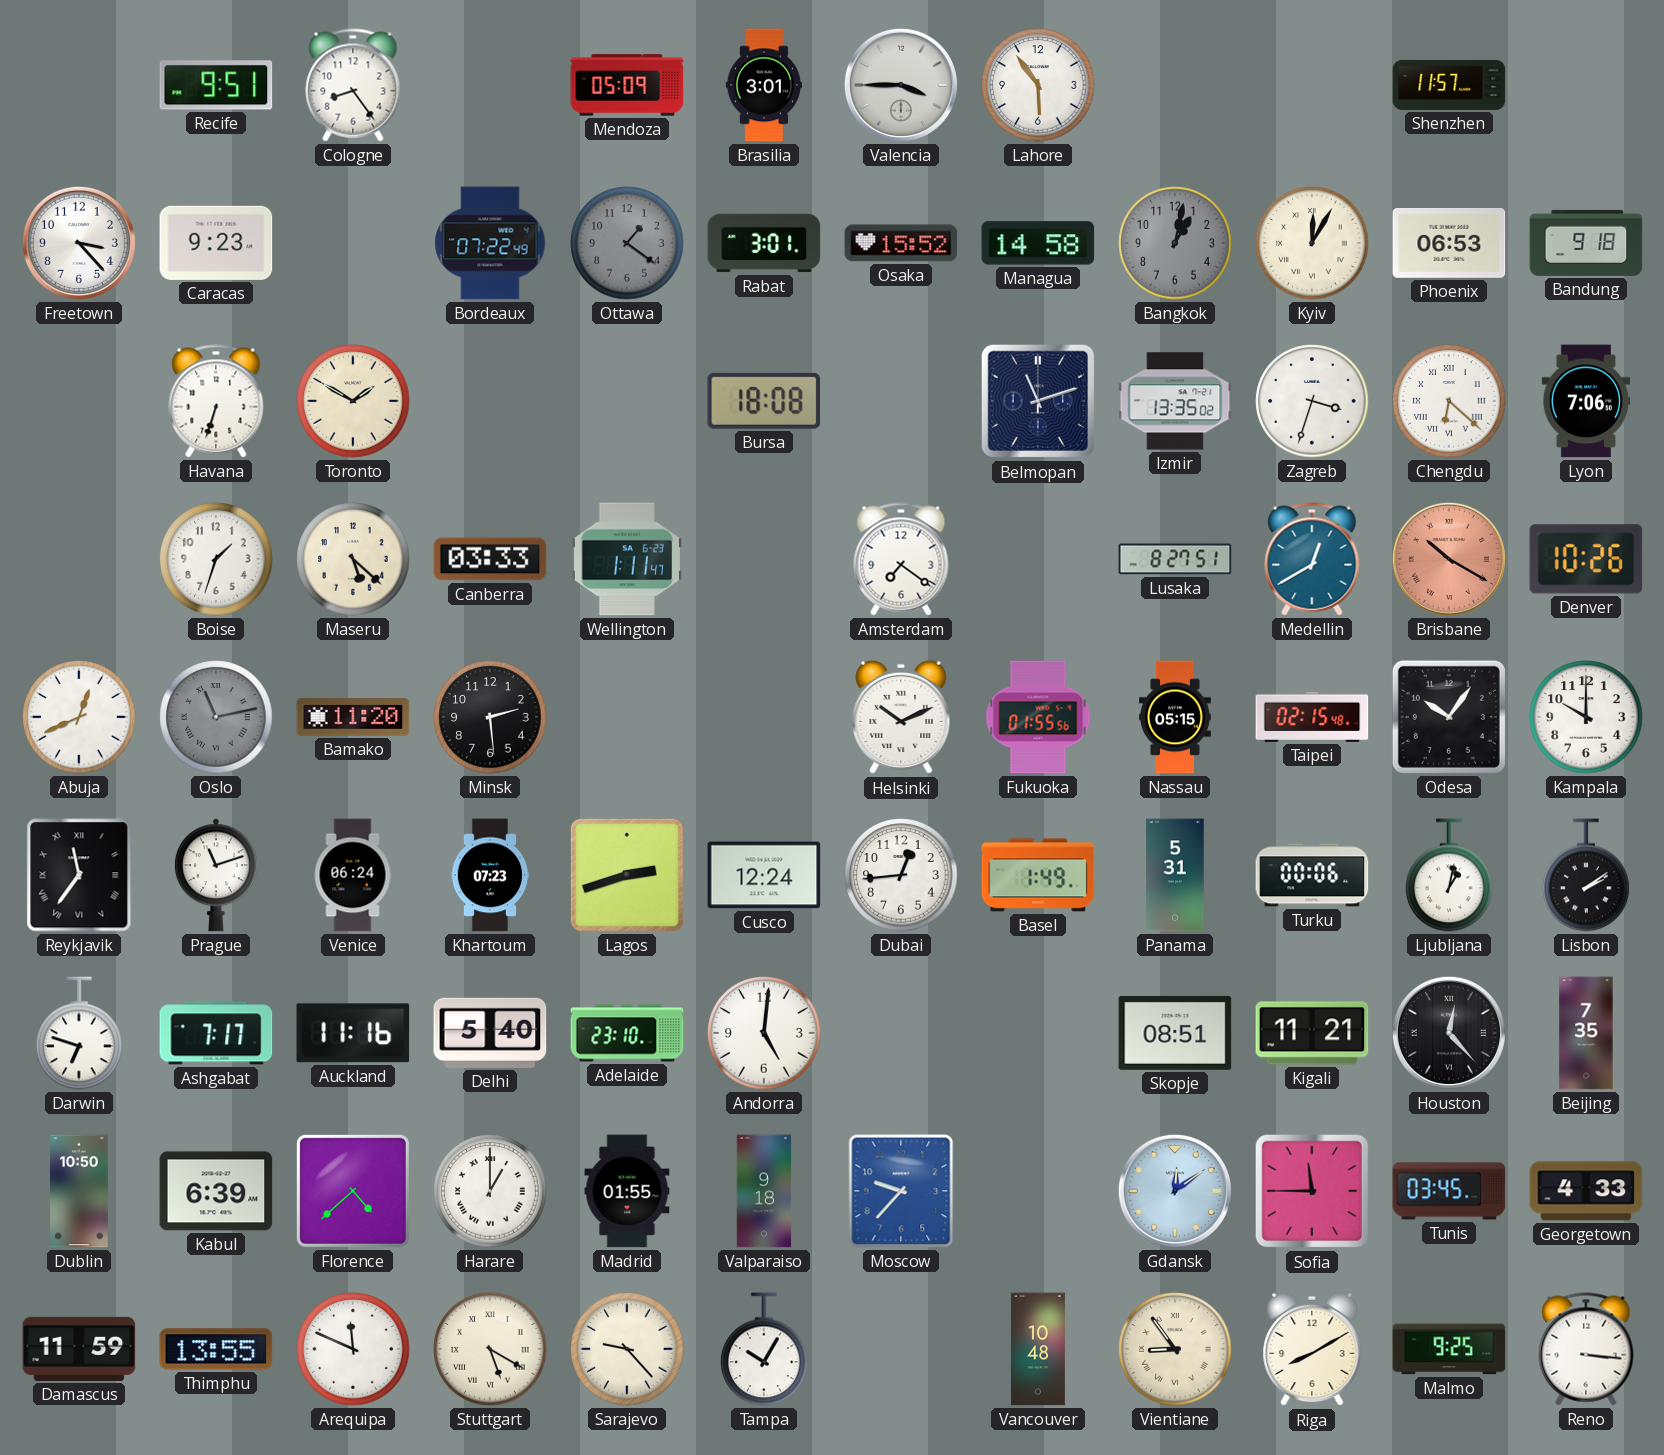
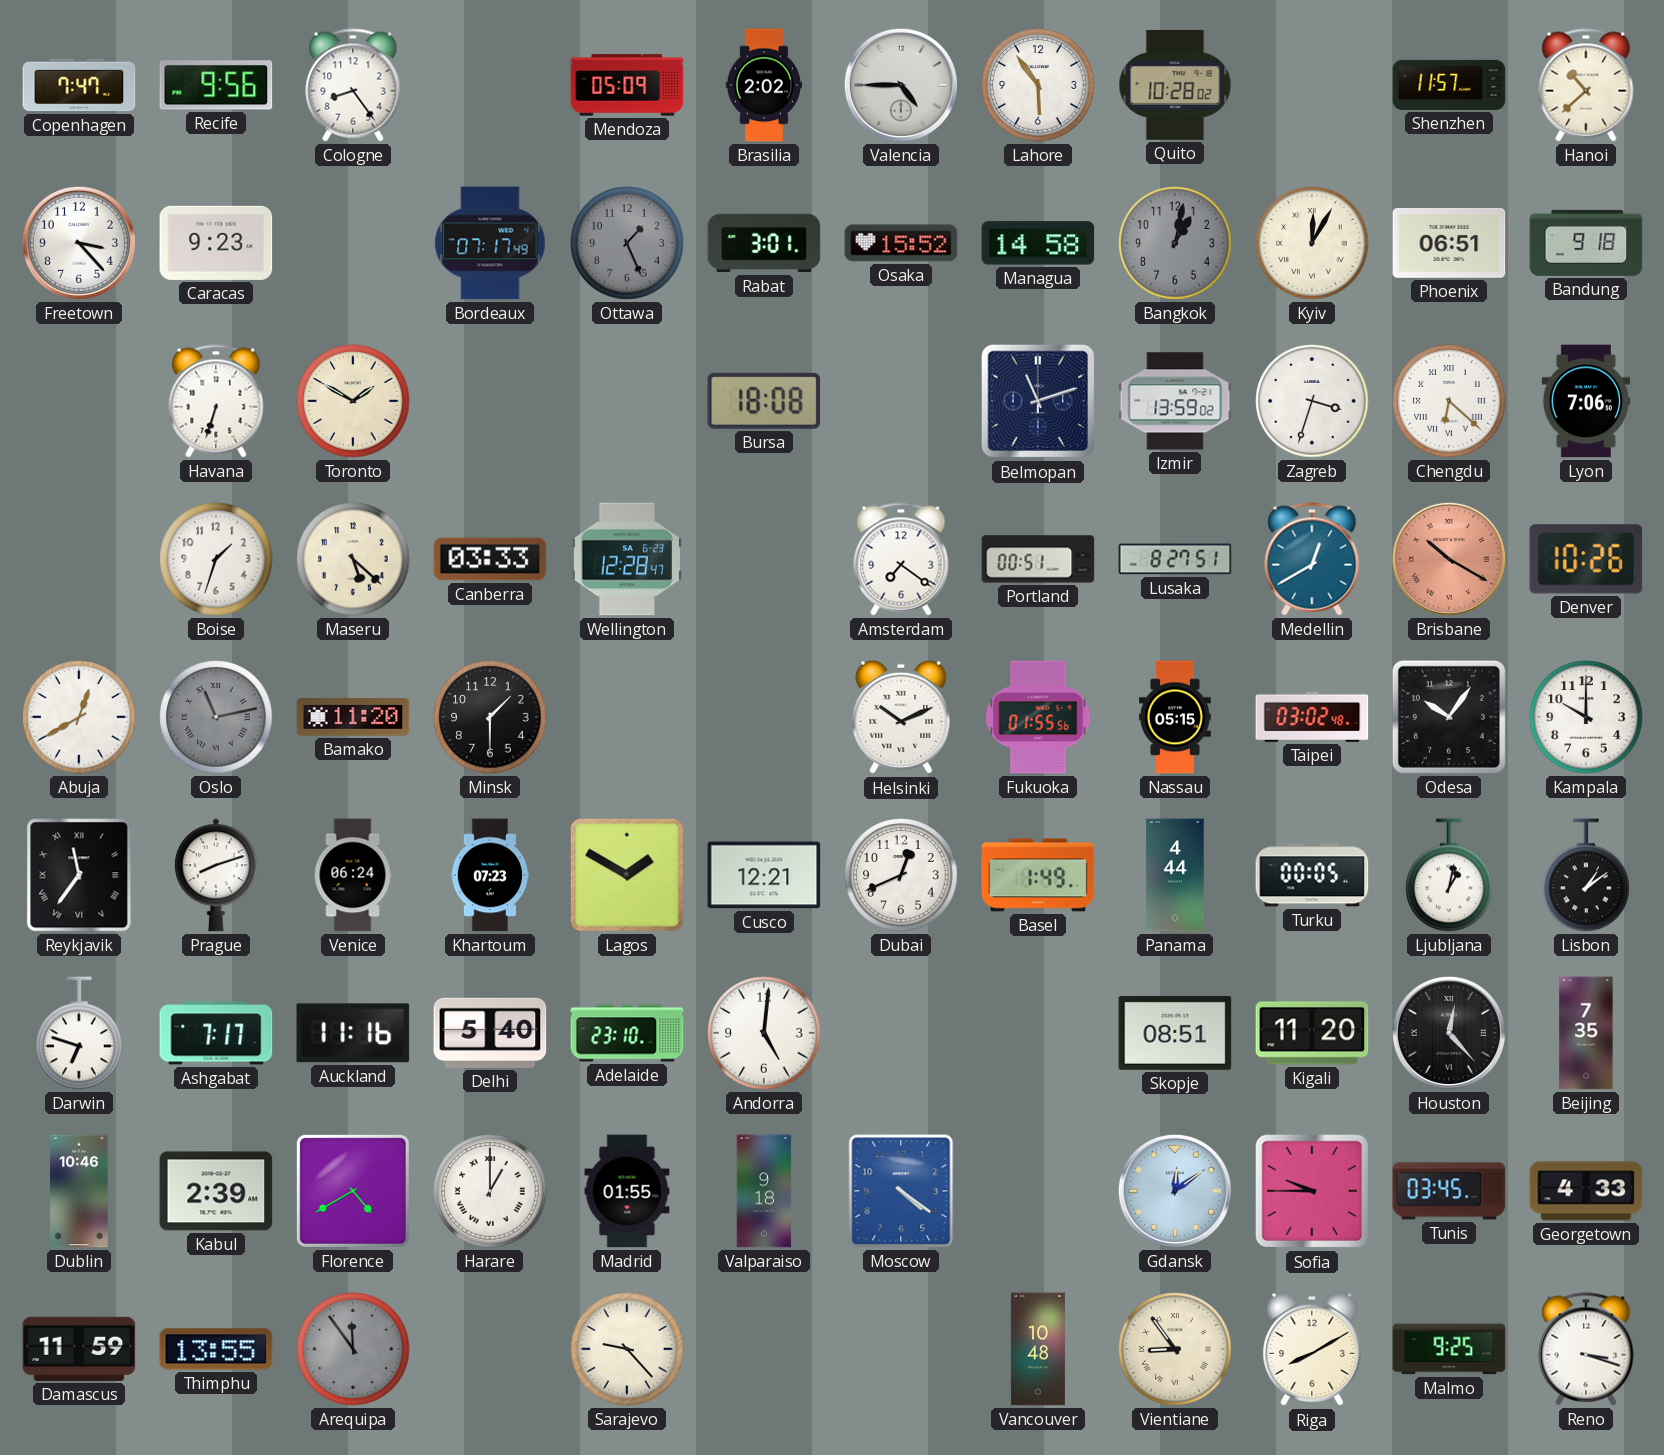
Copenhagen: none -> 7:47
Recife: 9:51 -> 9:56
Brasilia: 3:01 -> 2:02
Valencia: 3:45 -> 4:45
Quito: none -> 10:28
Hanoi: none -> 10:38
Bordeaux: 07:22 -> 07:17
Ottawa: 1:21 -> 1:26
Phoenix: 06:53 -> 06:51
Izmir: 13:35 -> 13:59
Wellington: 1:11 -> 12:28
Portland: none -> 00:51
Abuja: 12:41 -> 12:40
Minsk: 2:29 -> 1:30
Taipei: 02:15 -> 03:02
Prague: 11:12 -> 8:12
Lagos: 2:42 -> 1:50
Cusco: 12:24 -> 12:21
Dubai: 12:44 -> 12:41
Panama: 5:31 -> 4:44
Turku: 00:06 -> 00:05
Lisbon: 2:09 -> 1:09
Kigali: 11:21 -> 11:20
Dublin: 10:50 -> 10:46
Kabul: 6:39 -> 2:39
Florence: 4:38 -> 4:40
Moscow: 9:37 -> 4:21
Sofia: 11:45 -> 9:45
Arequipa: 11:49 -> 11:54
Arequipa dial: white -> grey
Stuttgart: 5:20 -> none
Tampa: 10:05 -> none
Reno: 3:16 -> 3:18
